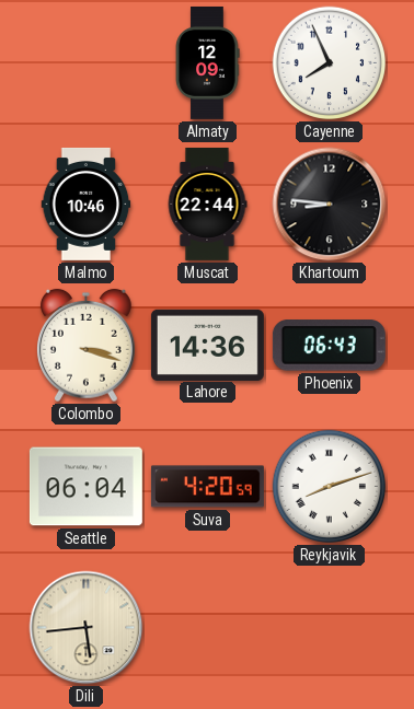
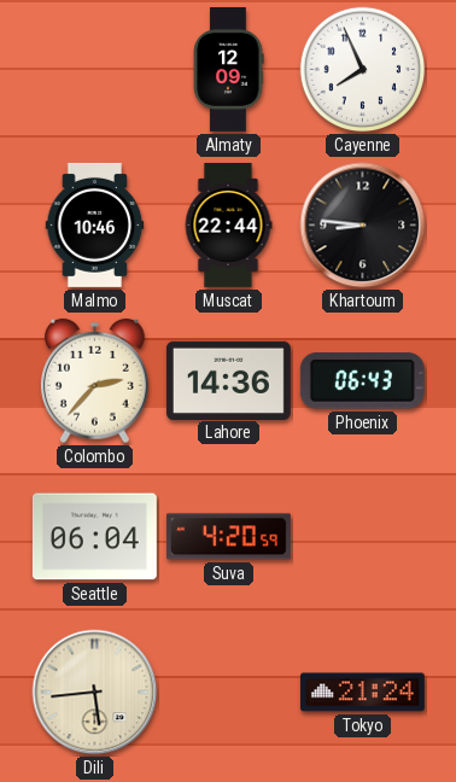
Colombo: 3:18 -> 2:37
Reykjavik: 8:12 -> none
Tokyo: none -> 21:24
